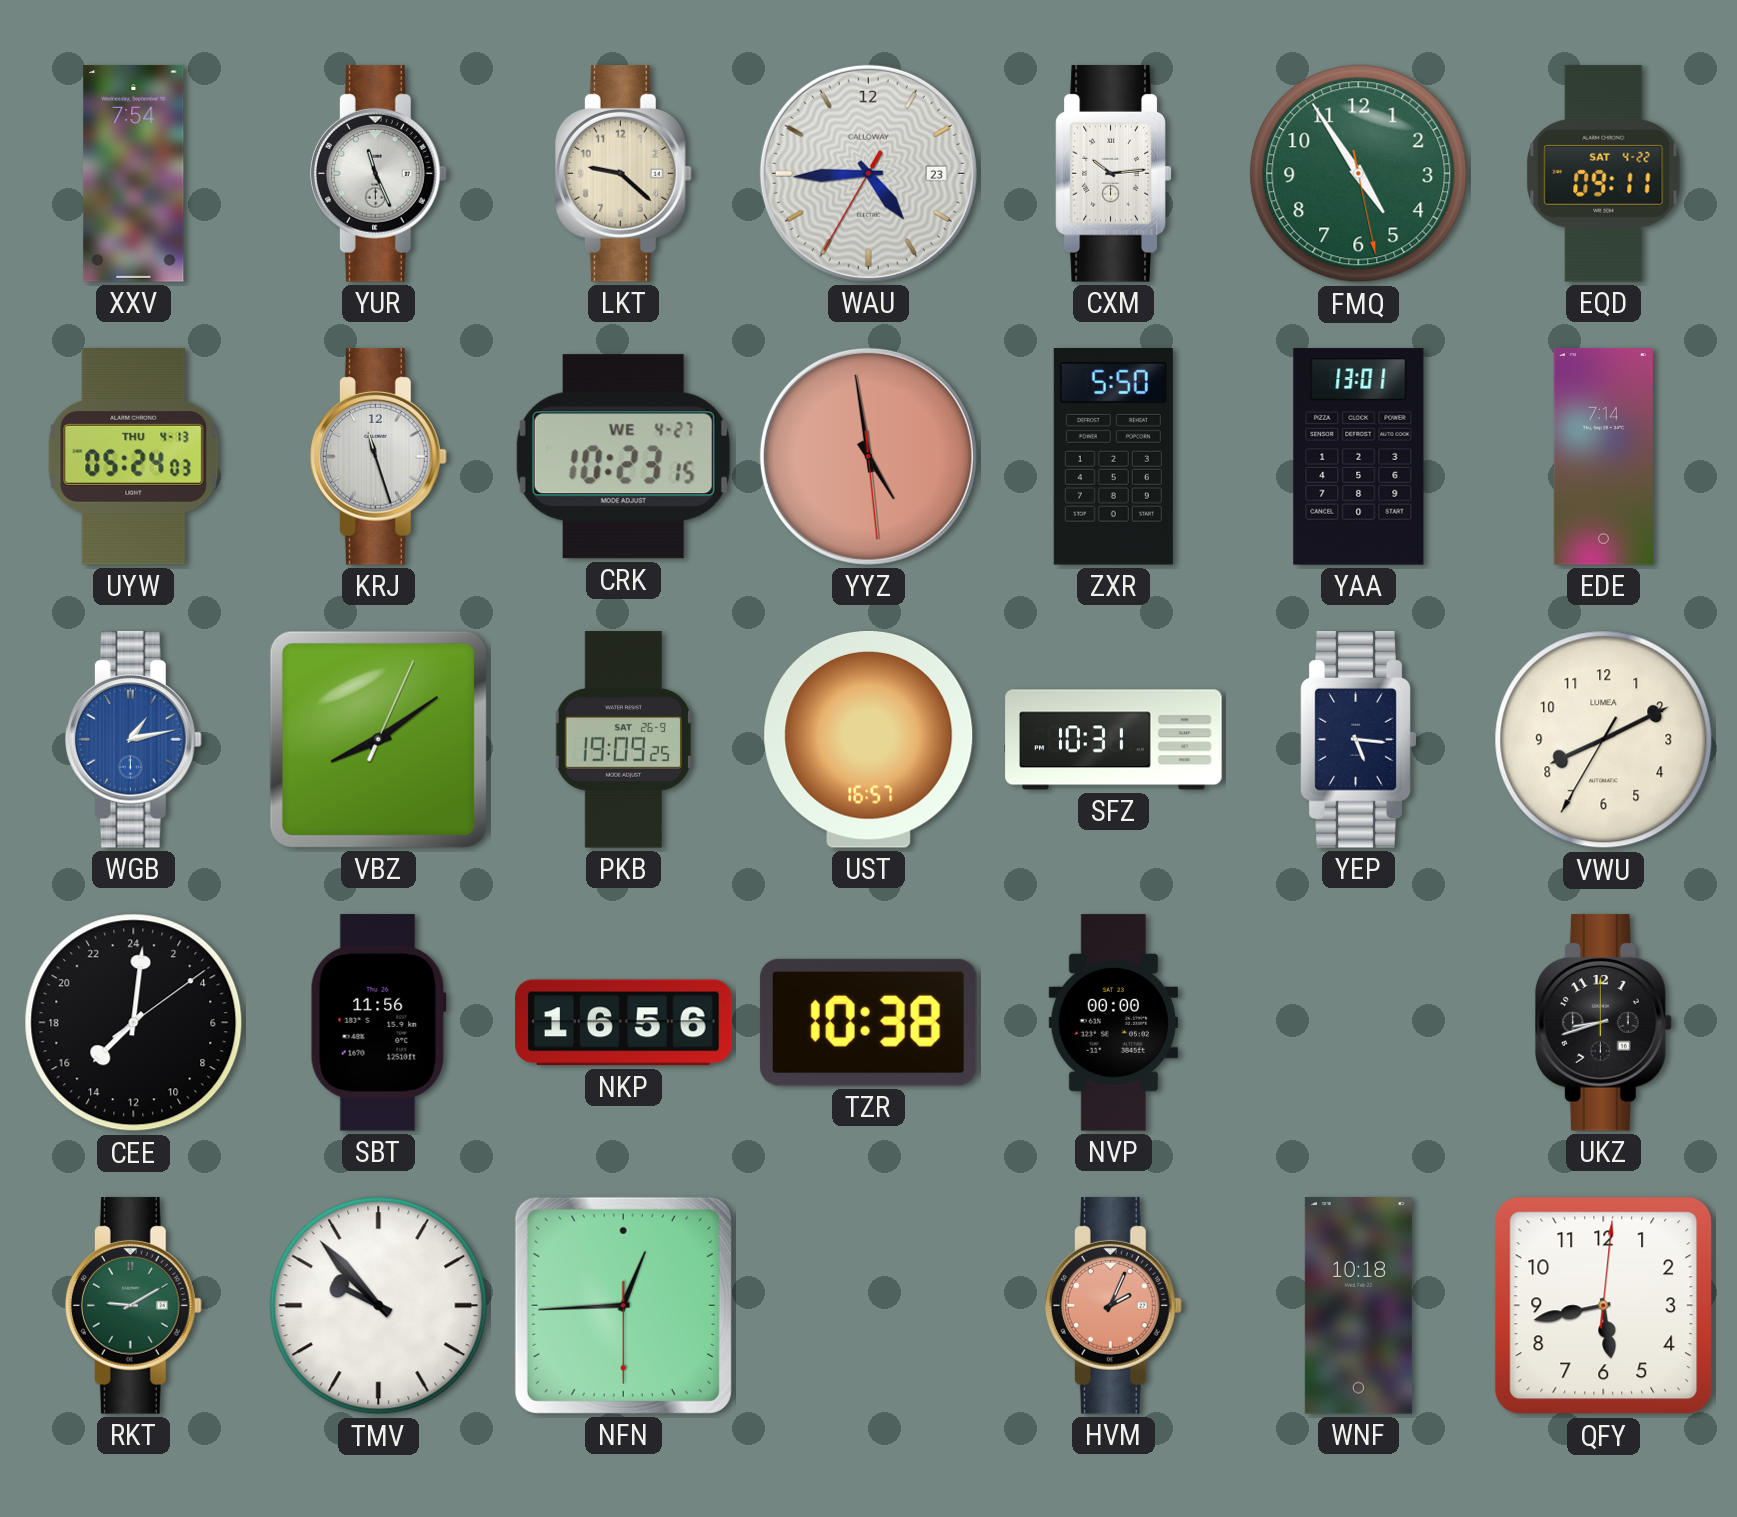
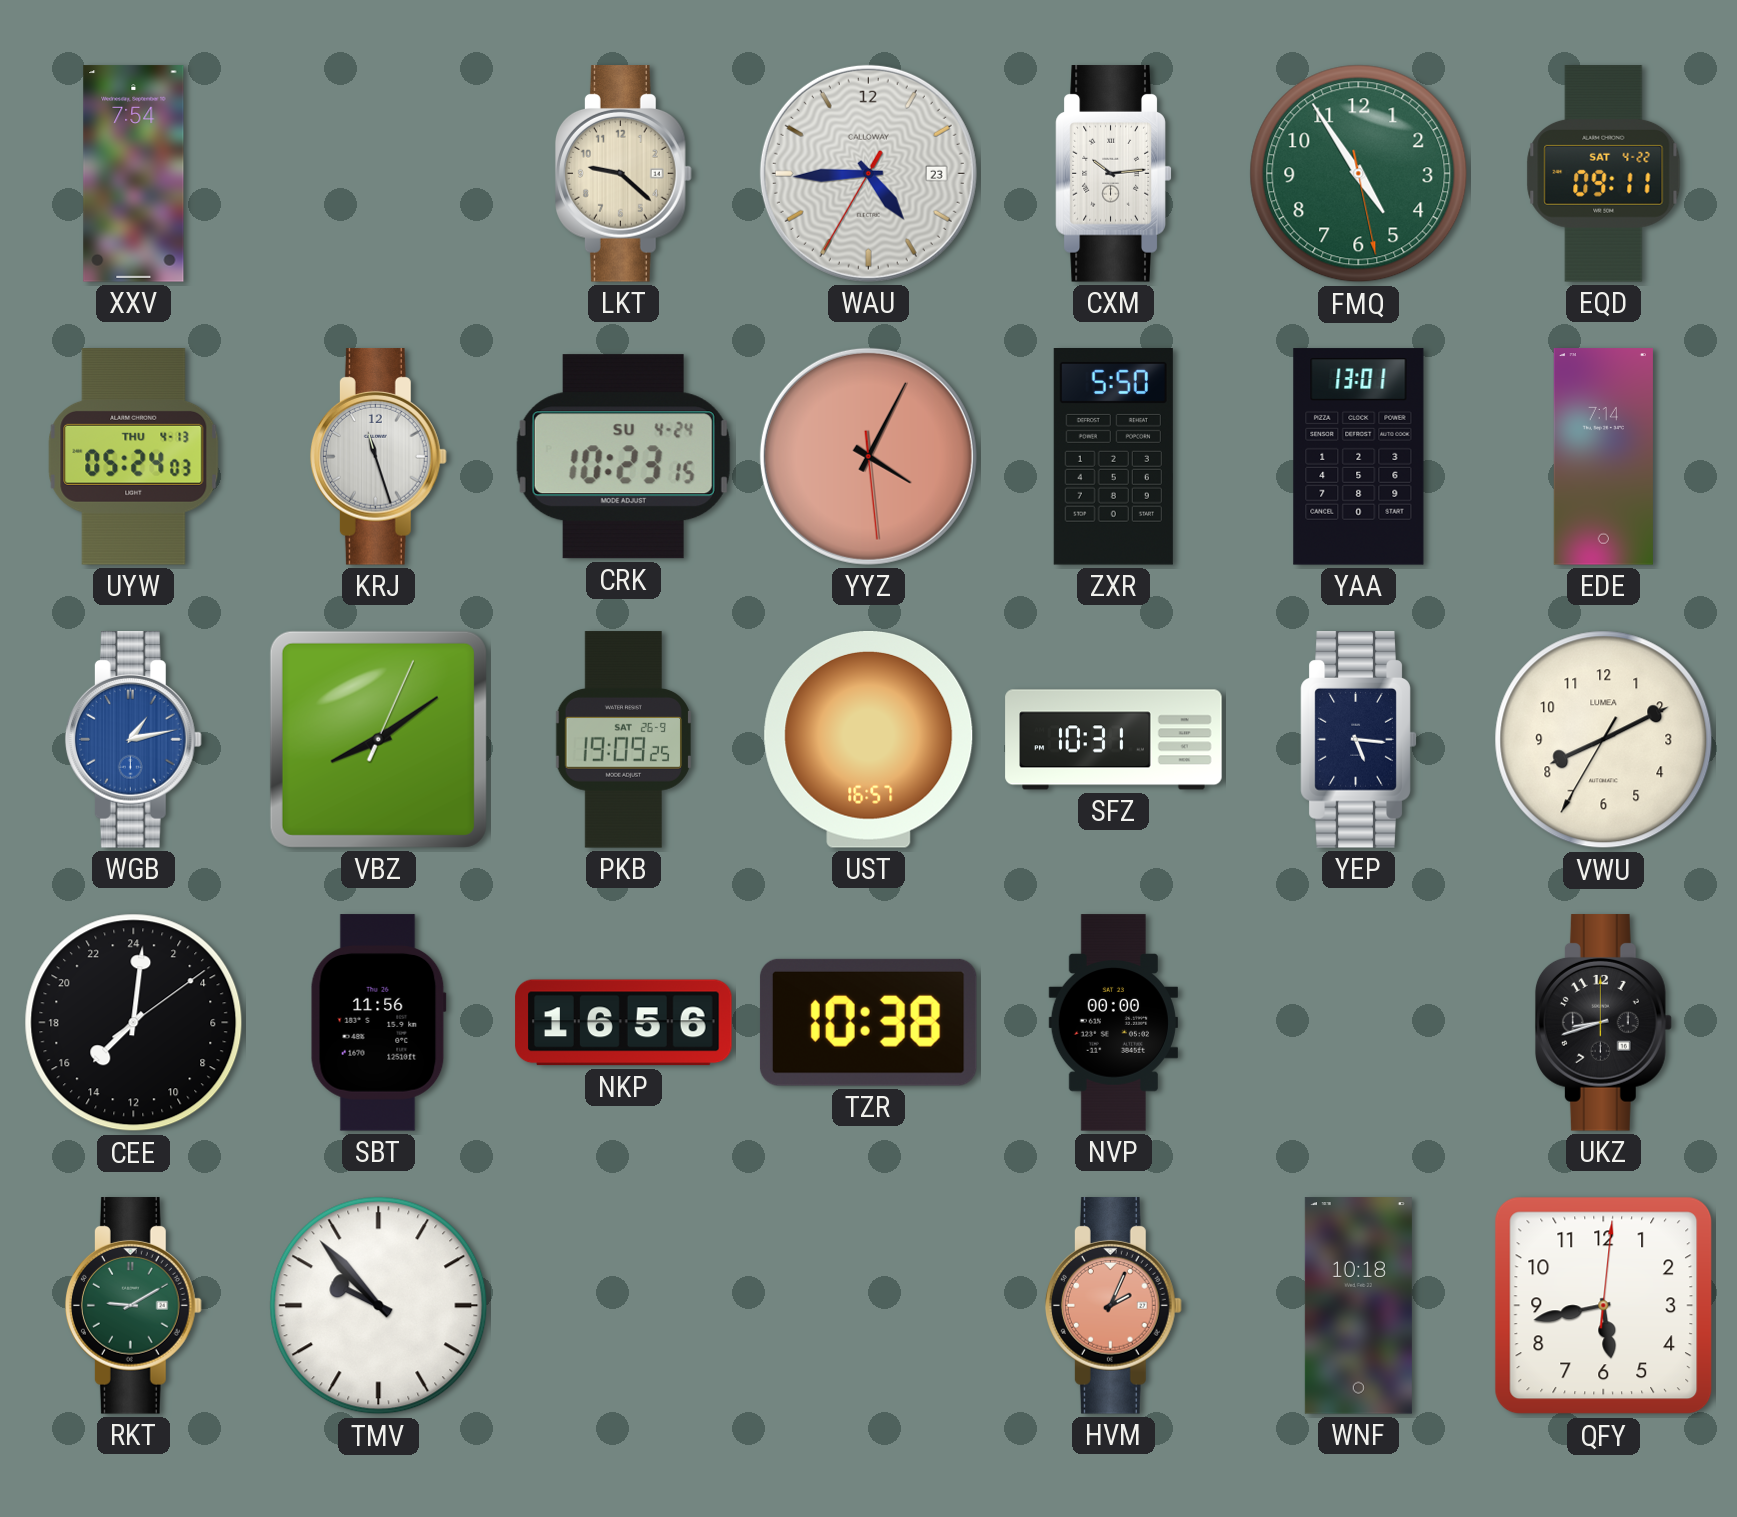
YUR: 11:26 -> none
CRK date: WE 4-27 -> SU 4-24
YYZ: 4:58 -> 4:04
NFN: 12:44 -> none
